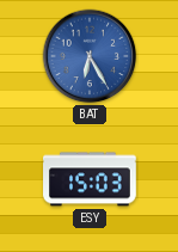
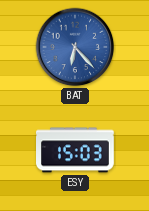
BAT: 6:25 -> 6:23
